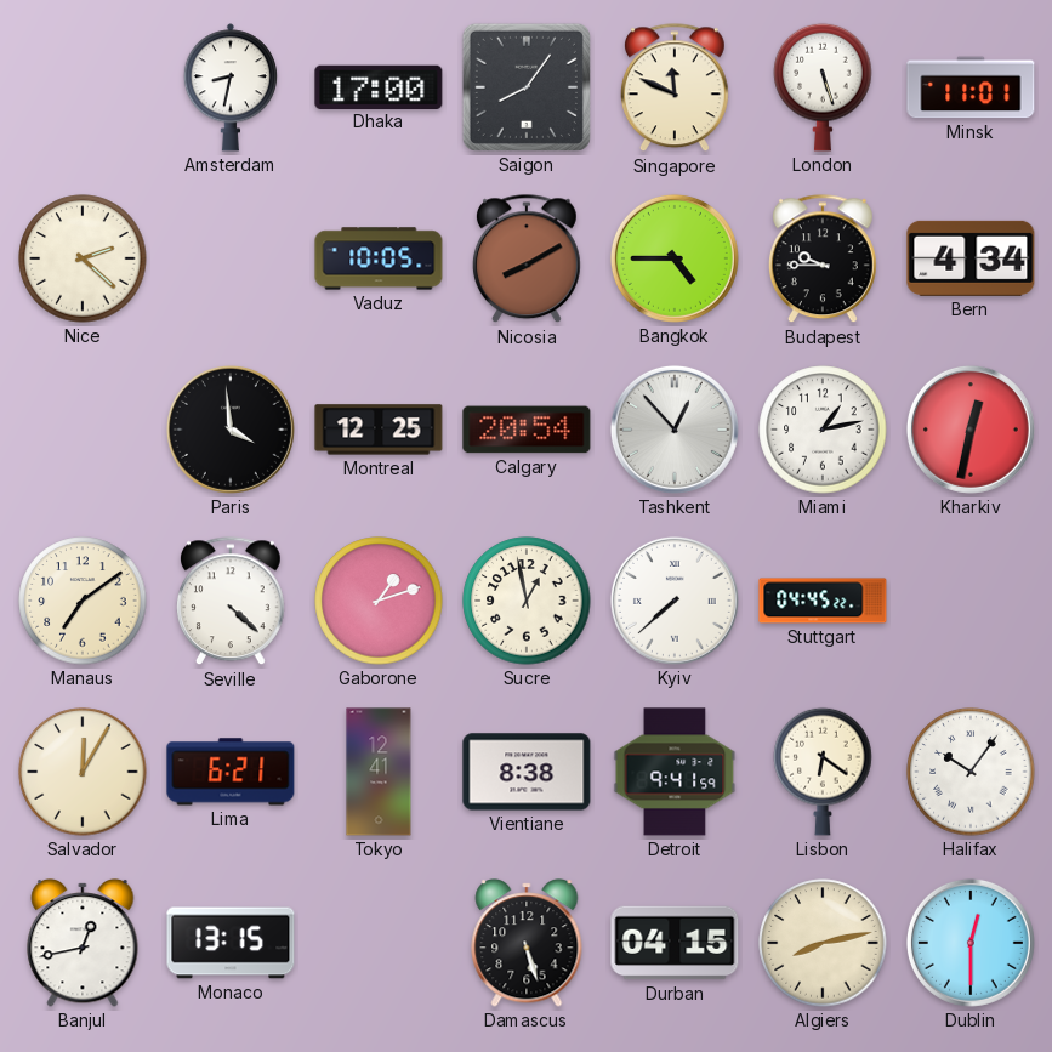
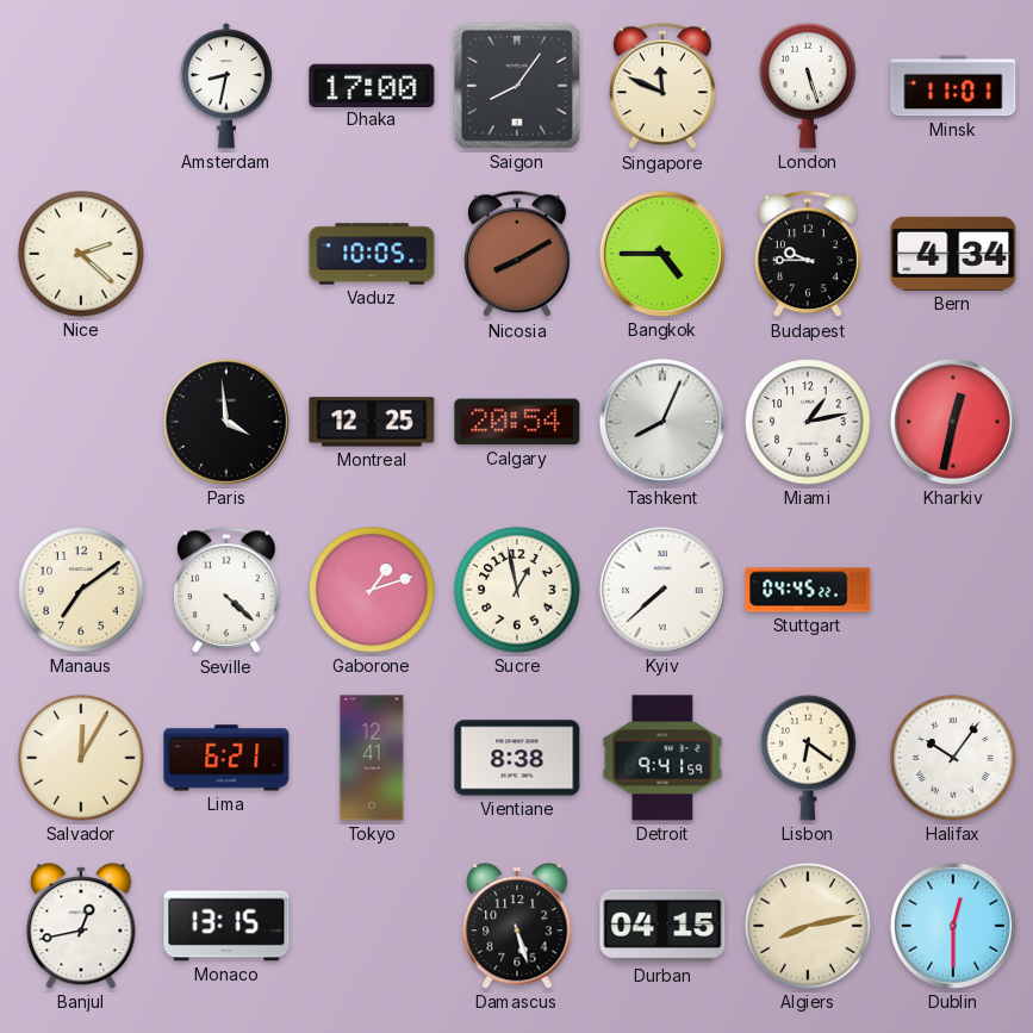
Tashkent: 12:53 -> 8:04
